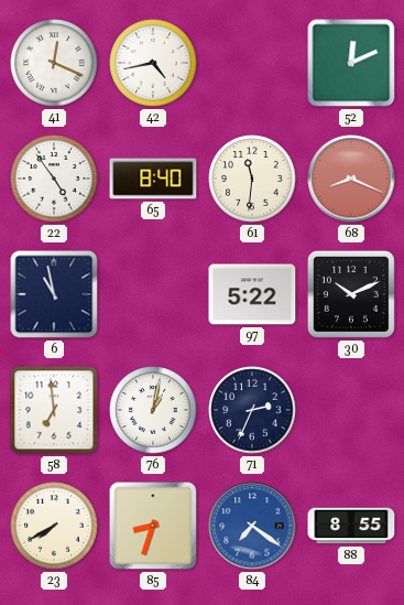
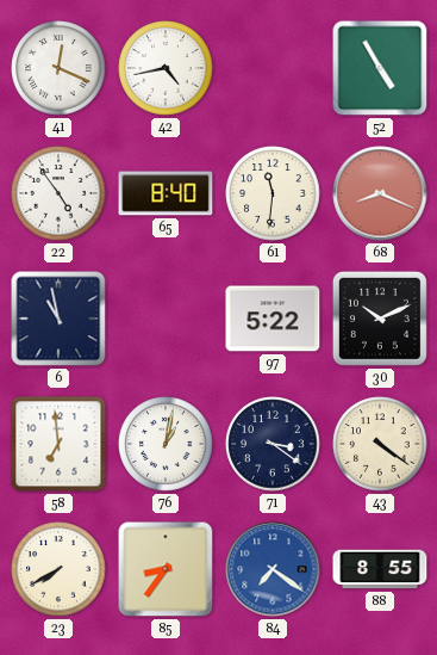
52: 12:11 -> 4:55
71: 2:34 -> 3:21
43: none -> 4:21
85: 8:33 -> 8:36
